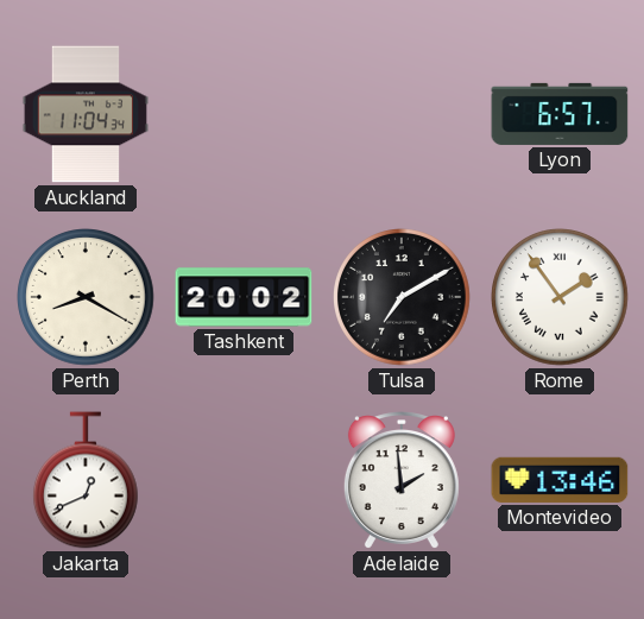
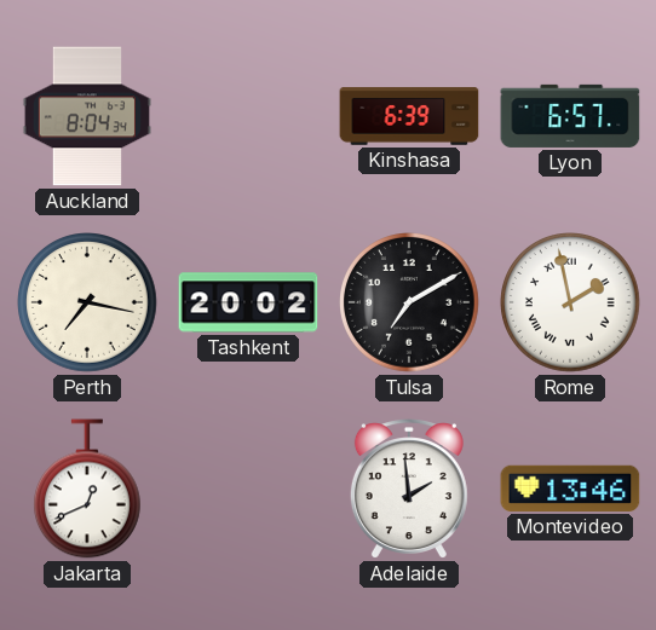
Auckland: 11:04 -> 8:04
Kinshasa: none -> 6:39
Perth: 8:20 -> 7:17
Rome: 1:54 -> 1:58
